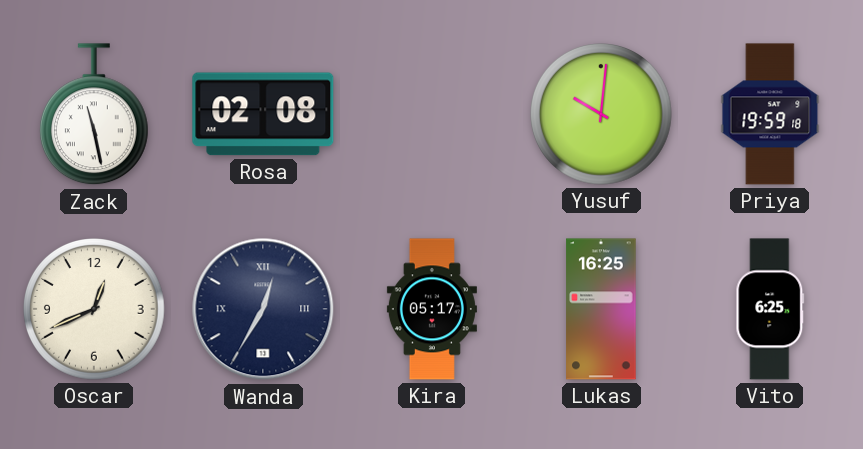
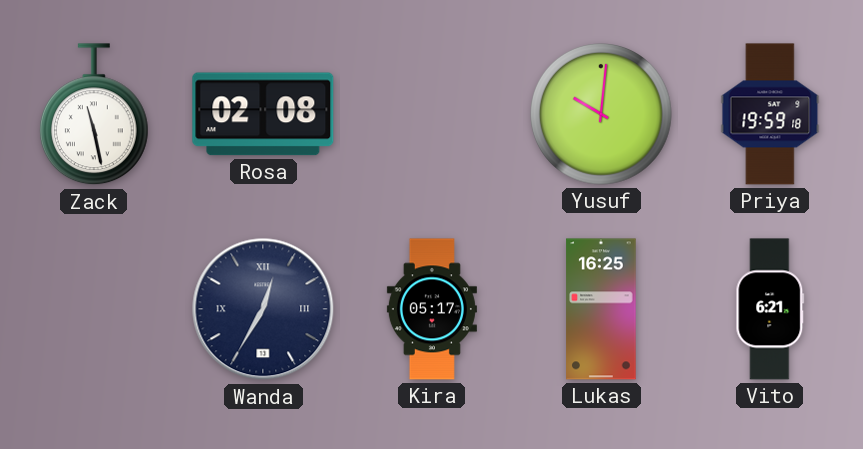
Oscar: 12:41 -> none
Vito: 6:25 -> 6:21
